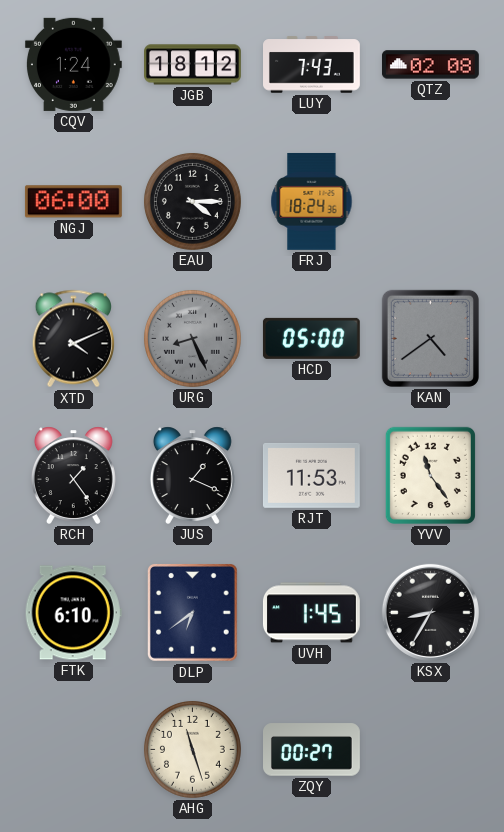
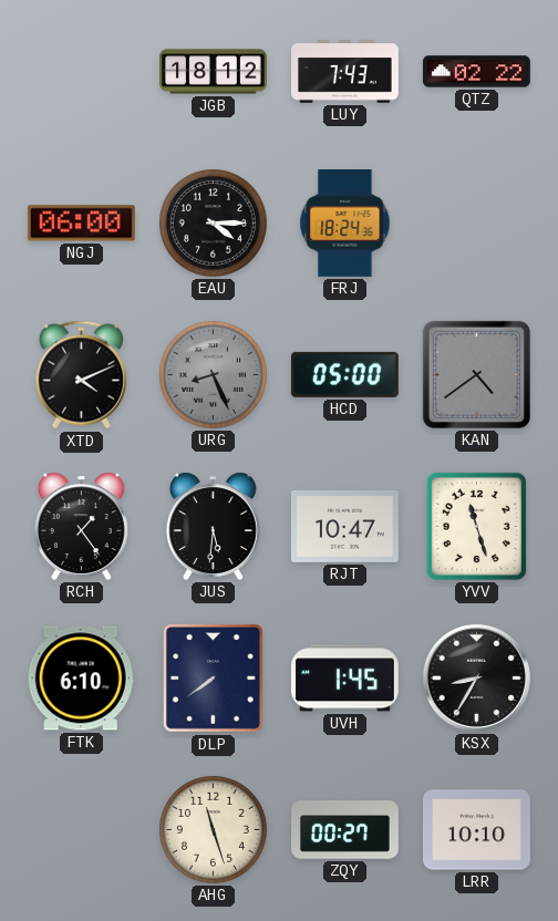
CQV: 1:24 -> none
QTZ: 02:08 -> 02:22
JUS: 1:19 -> 5:31
RJT: 11:53 -> 10:47
YVV: 11:24 -> 11:27
DLP: 6:39 -> 7:39
LRR: none -> 10:10
